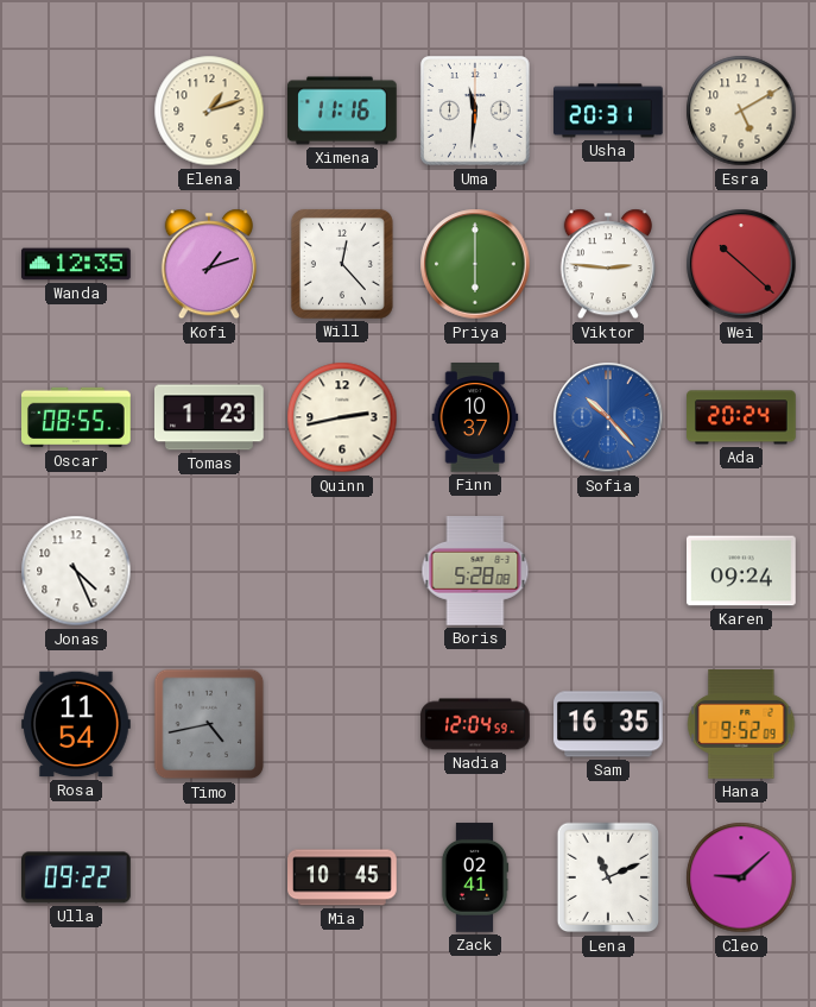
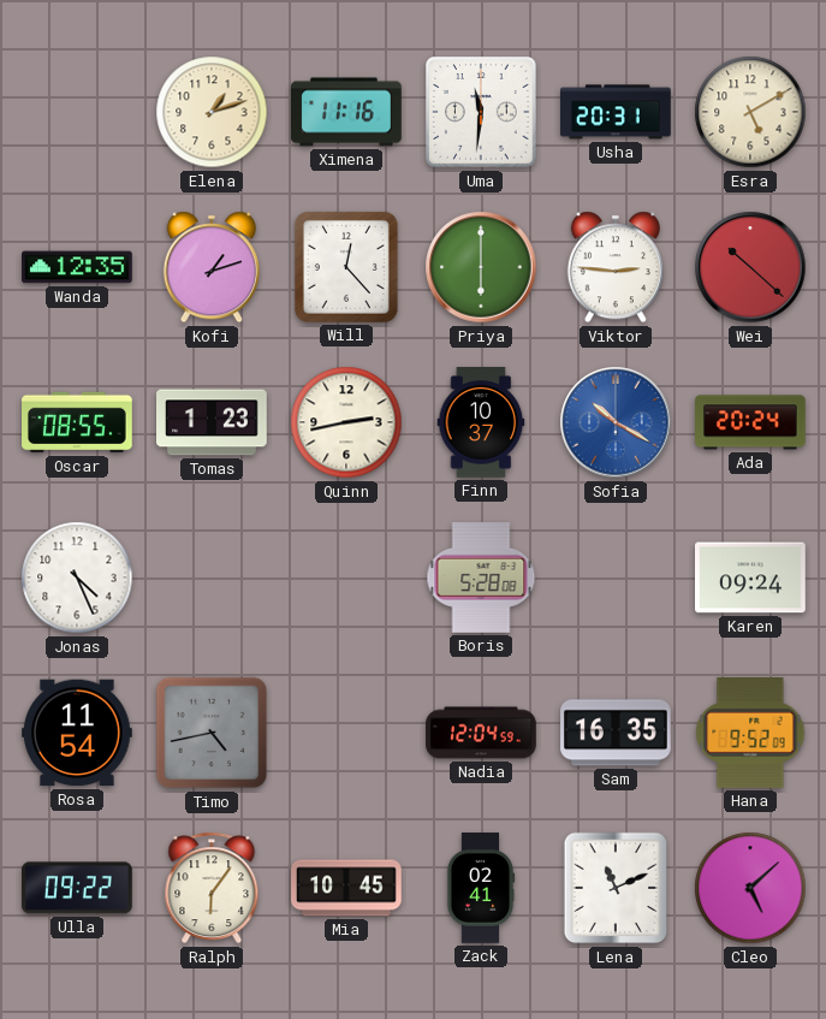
Sofia: 10:23 -> 10:20
Ralph: none -> 6:06
Cleo: 9:08 -> 5:08
